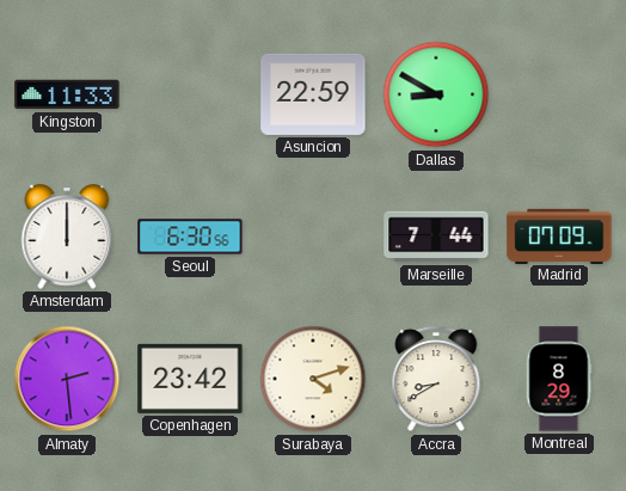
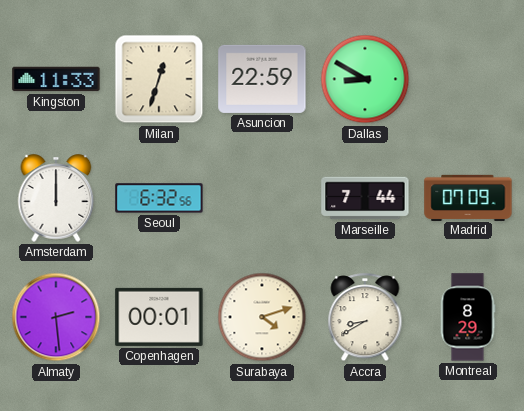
Milan: none -> 12:33
Seoul: 6:30 -> 6:32
Copenhagen: 23:42 -> 00:01
